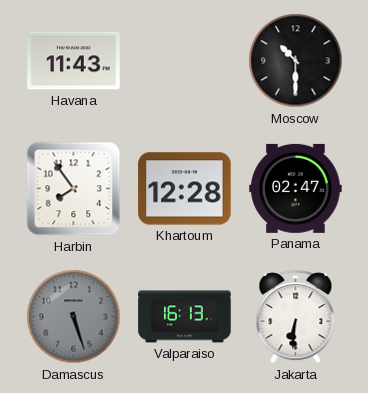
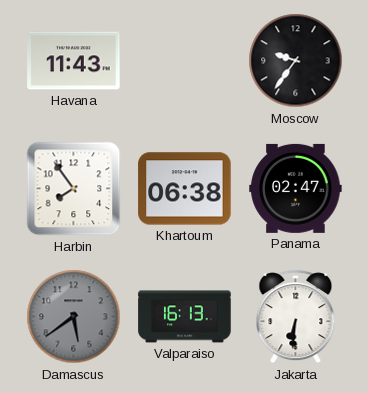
Moscow: 10:30 -> 9:36
Khartoum: 12:28 -> 06:38
Damascus: 5:27 -> 5:39
